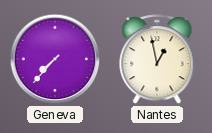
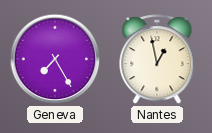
Geneva: 7:37 -> 7:25
